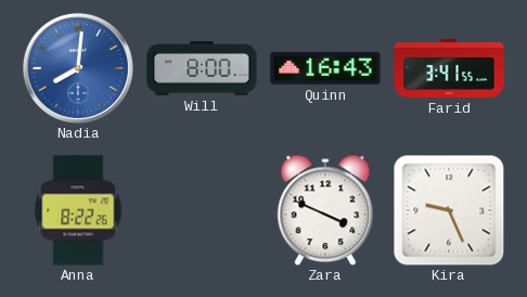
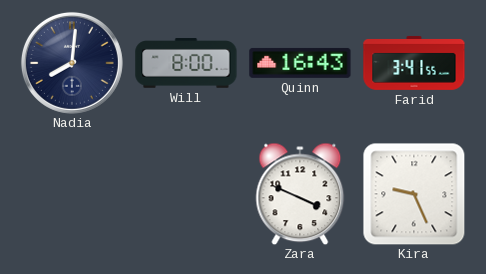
Nadia dial: blue -> navy
Anna: 8:22 -> none
